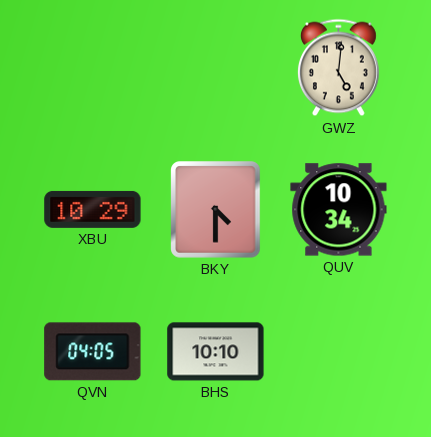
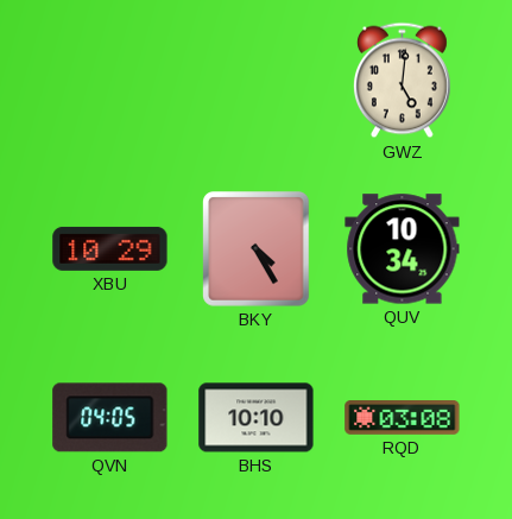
BKY: 4:30 -> 4:25
RQD: none -> 03:08
